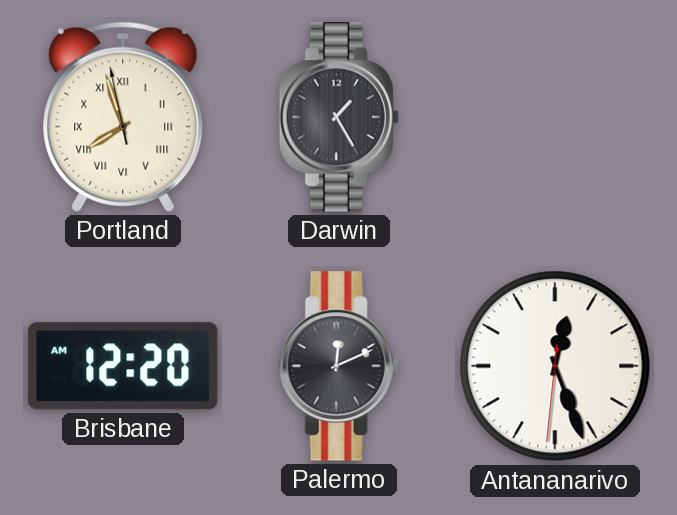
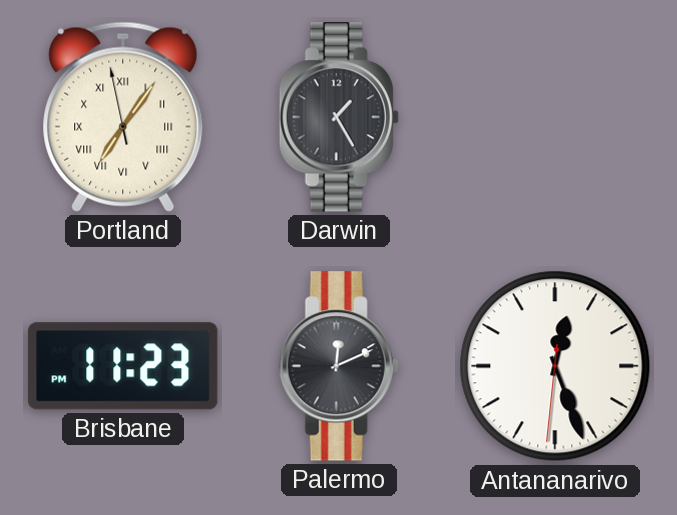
Portland: 7:56 -> 7:05
Brisbane: 12:20 -> 11:23
